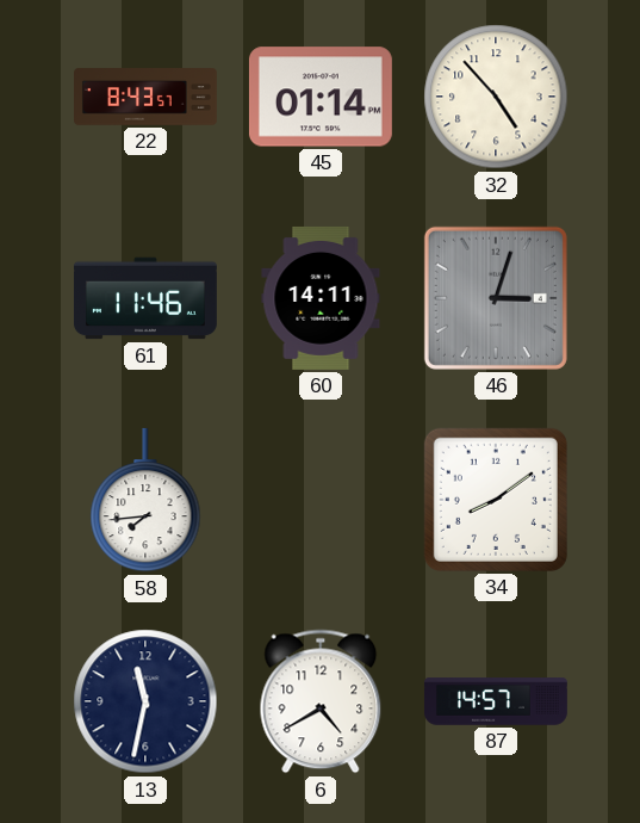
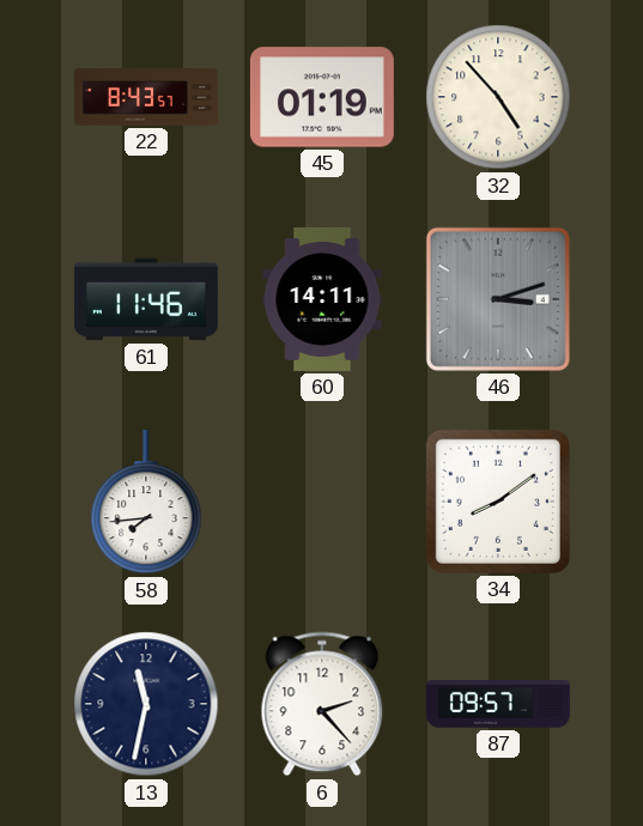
45: 01:14 -> 01:19
46: 3:03 -> 3:12
6: 4:40 -> 2:23
87: 14:57 -> 09:57
